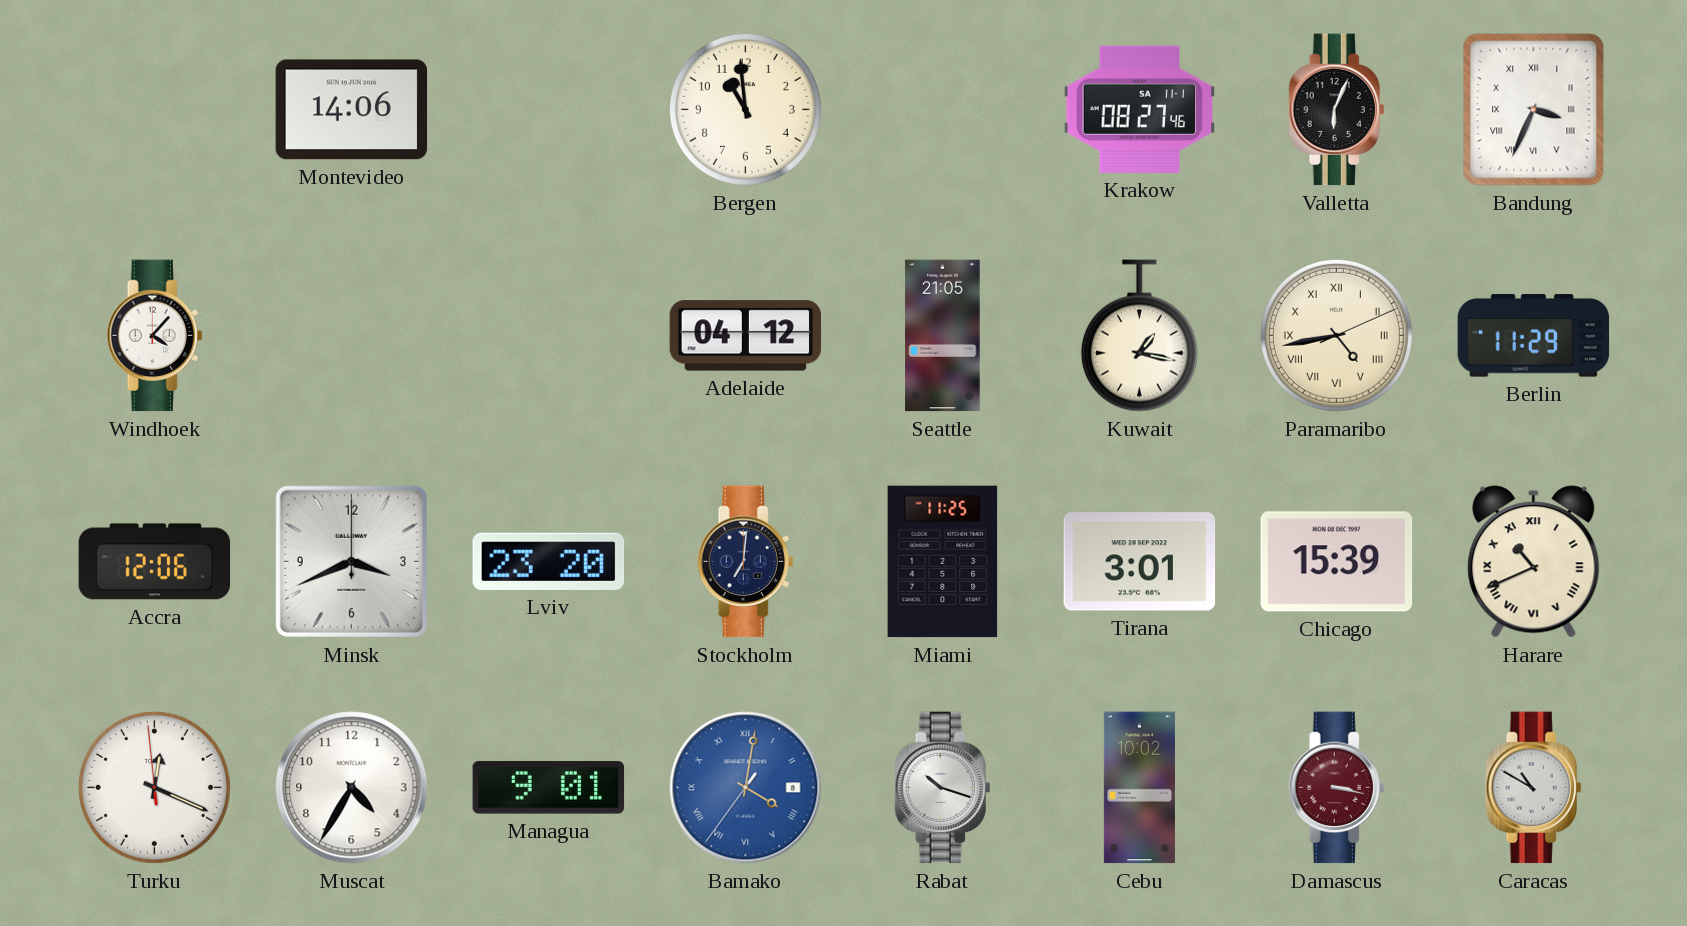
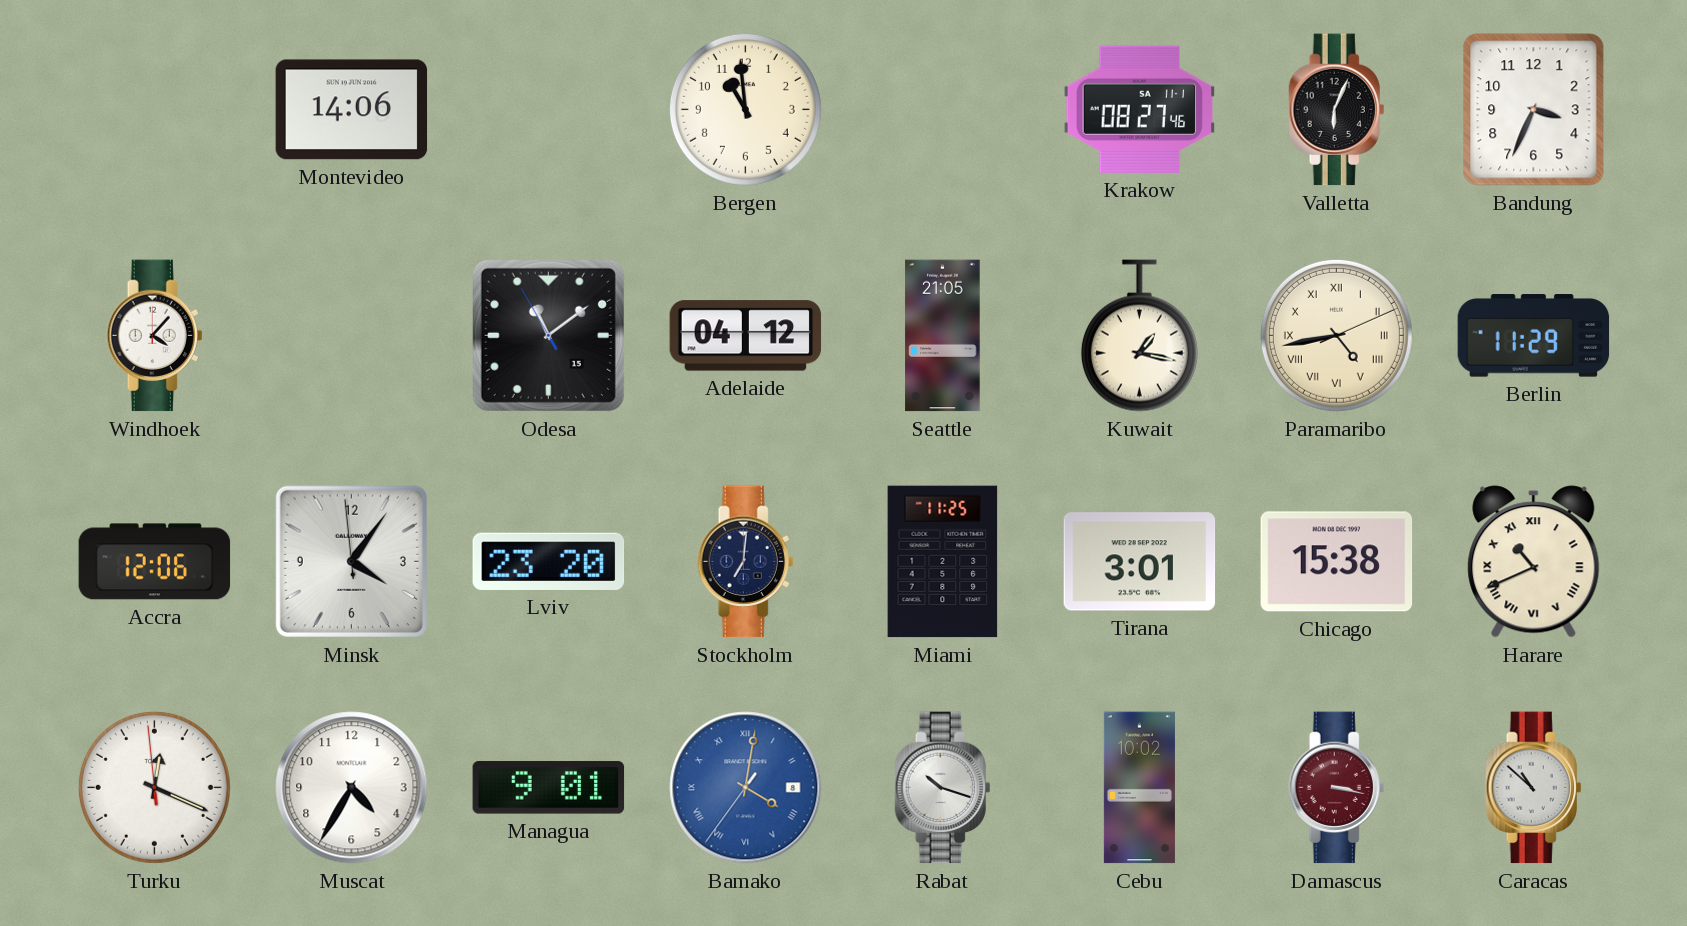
Bandung numerals: Roman -> Arabic
Odesa: none -> 11:08
Minsk: 3:41 -> 4:05
Chicago: 15:39 -> 15:38
Caracas: 10:50 -> 10:52
